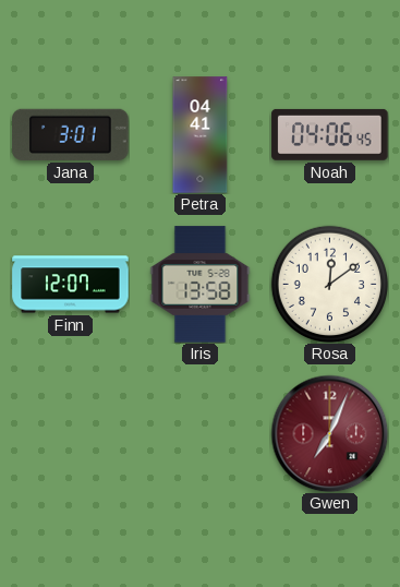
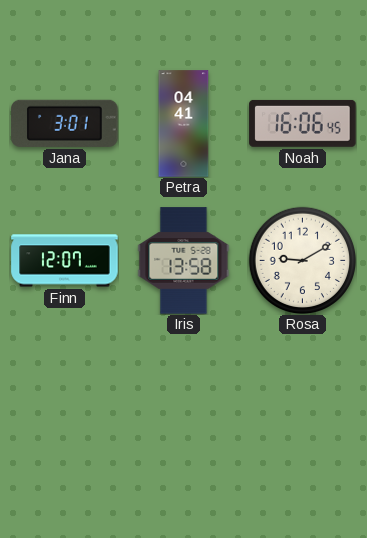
Noah: 04:06 -> 16:06
Rosa: 12:09 -> 9:10
Gwen: 7:04 -> none
